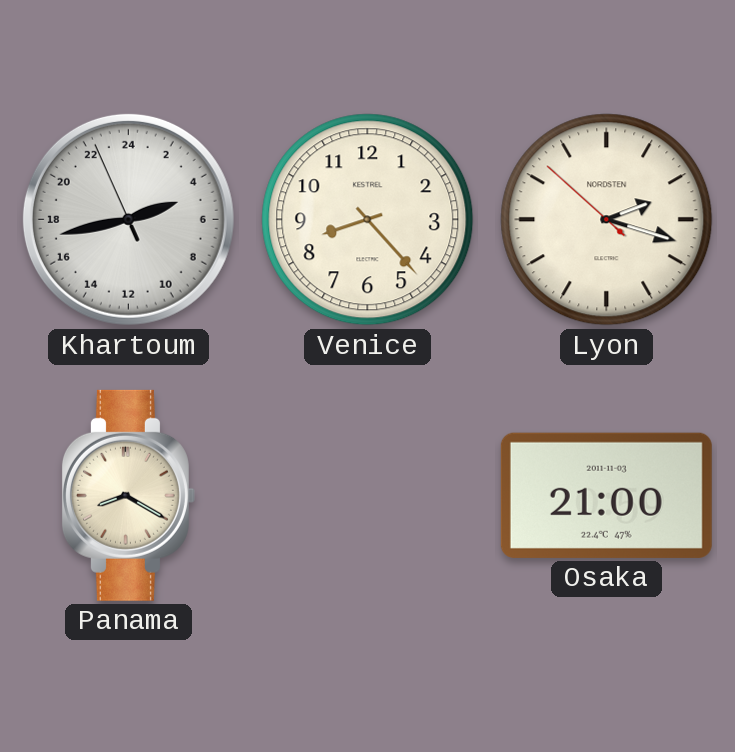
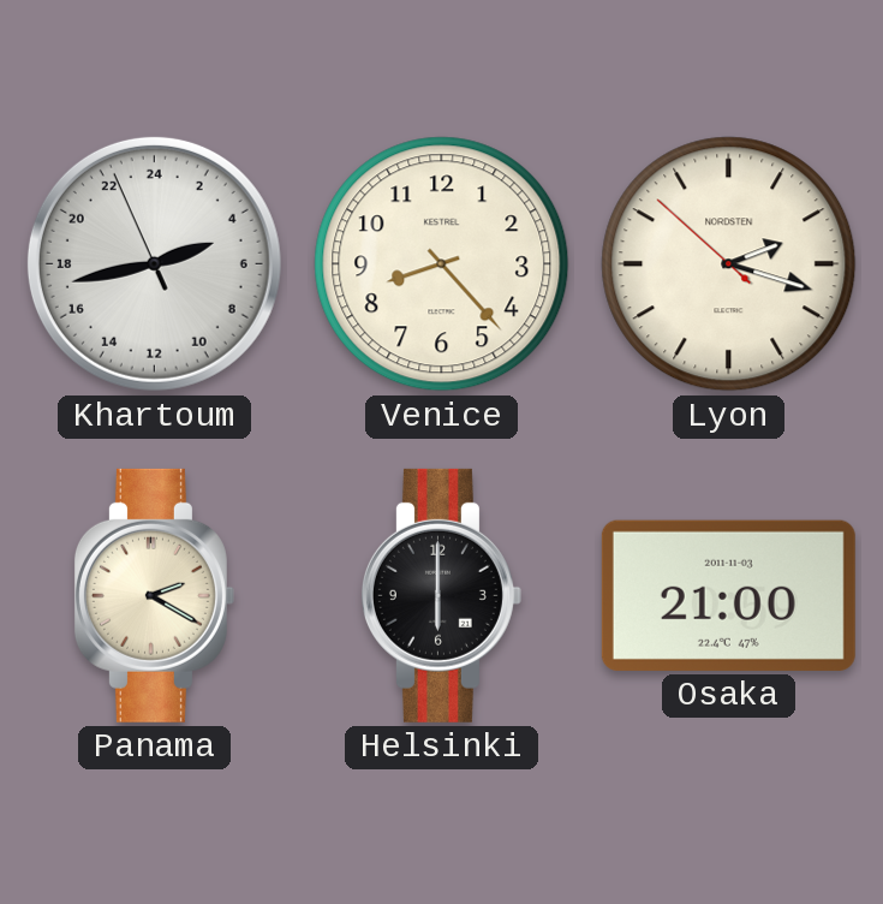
Panama: 8:20 -> 2:20
Helsinki: none -> 6:00
